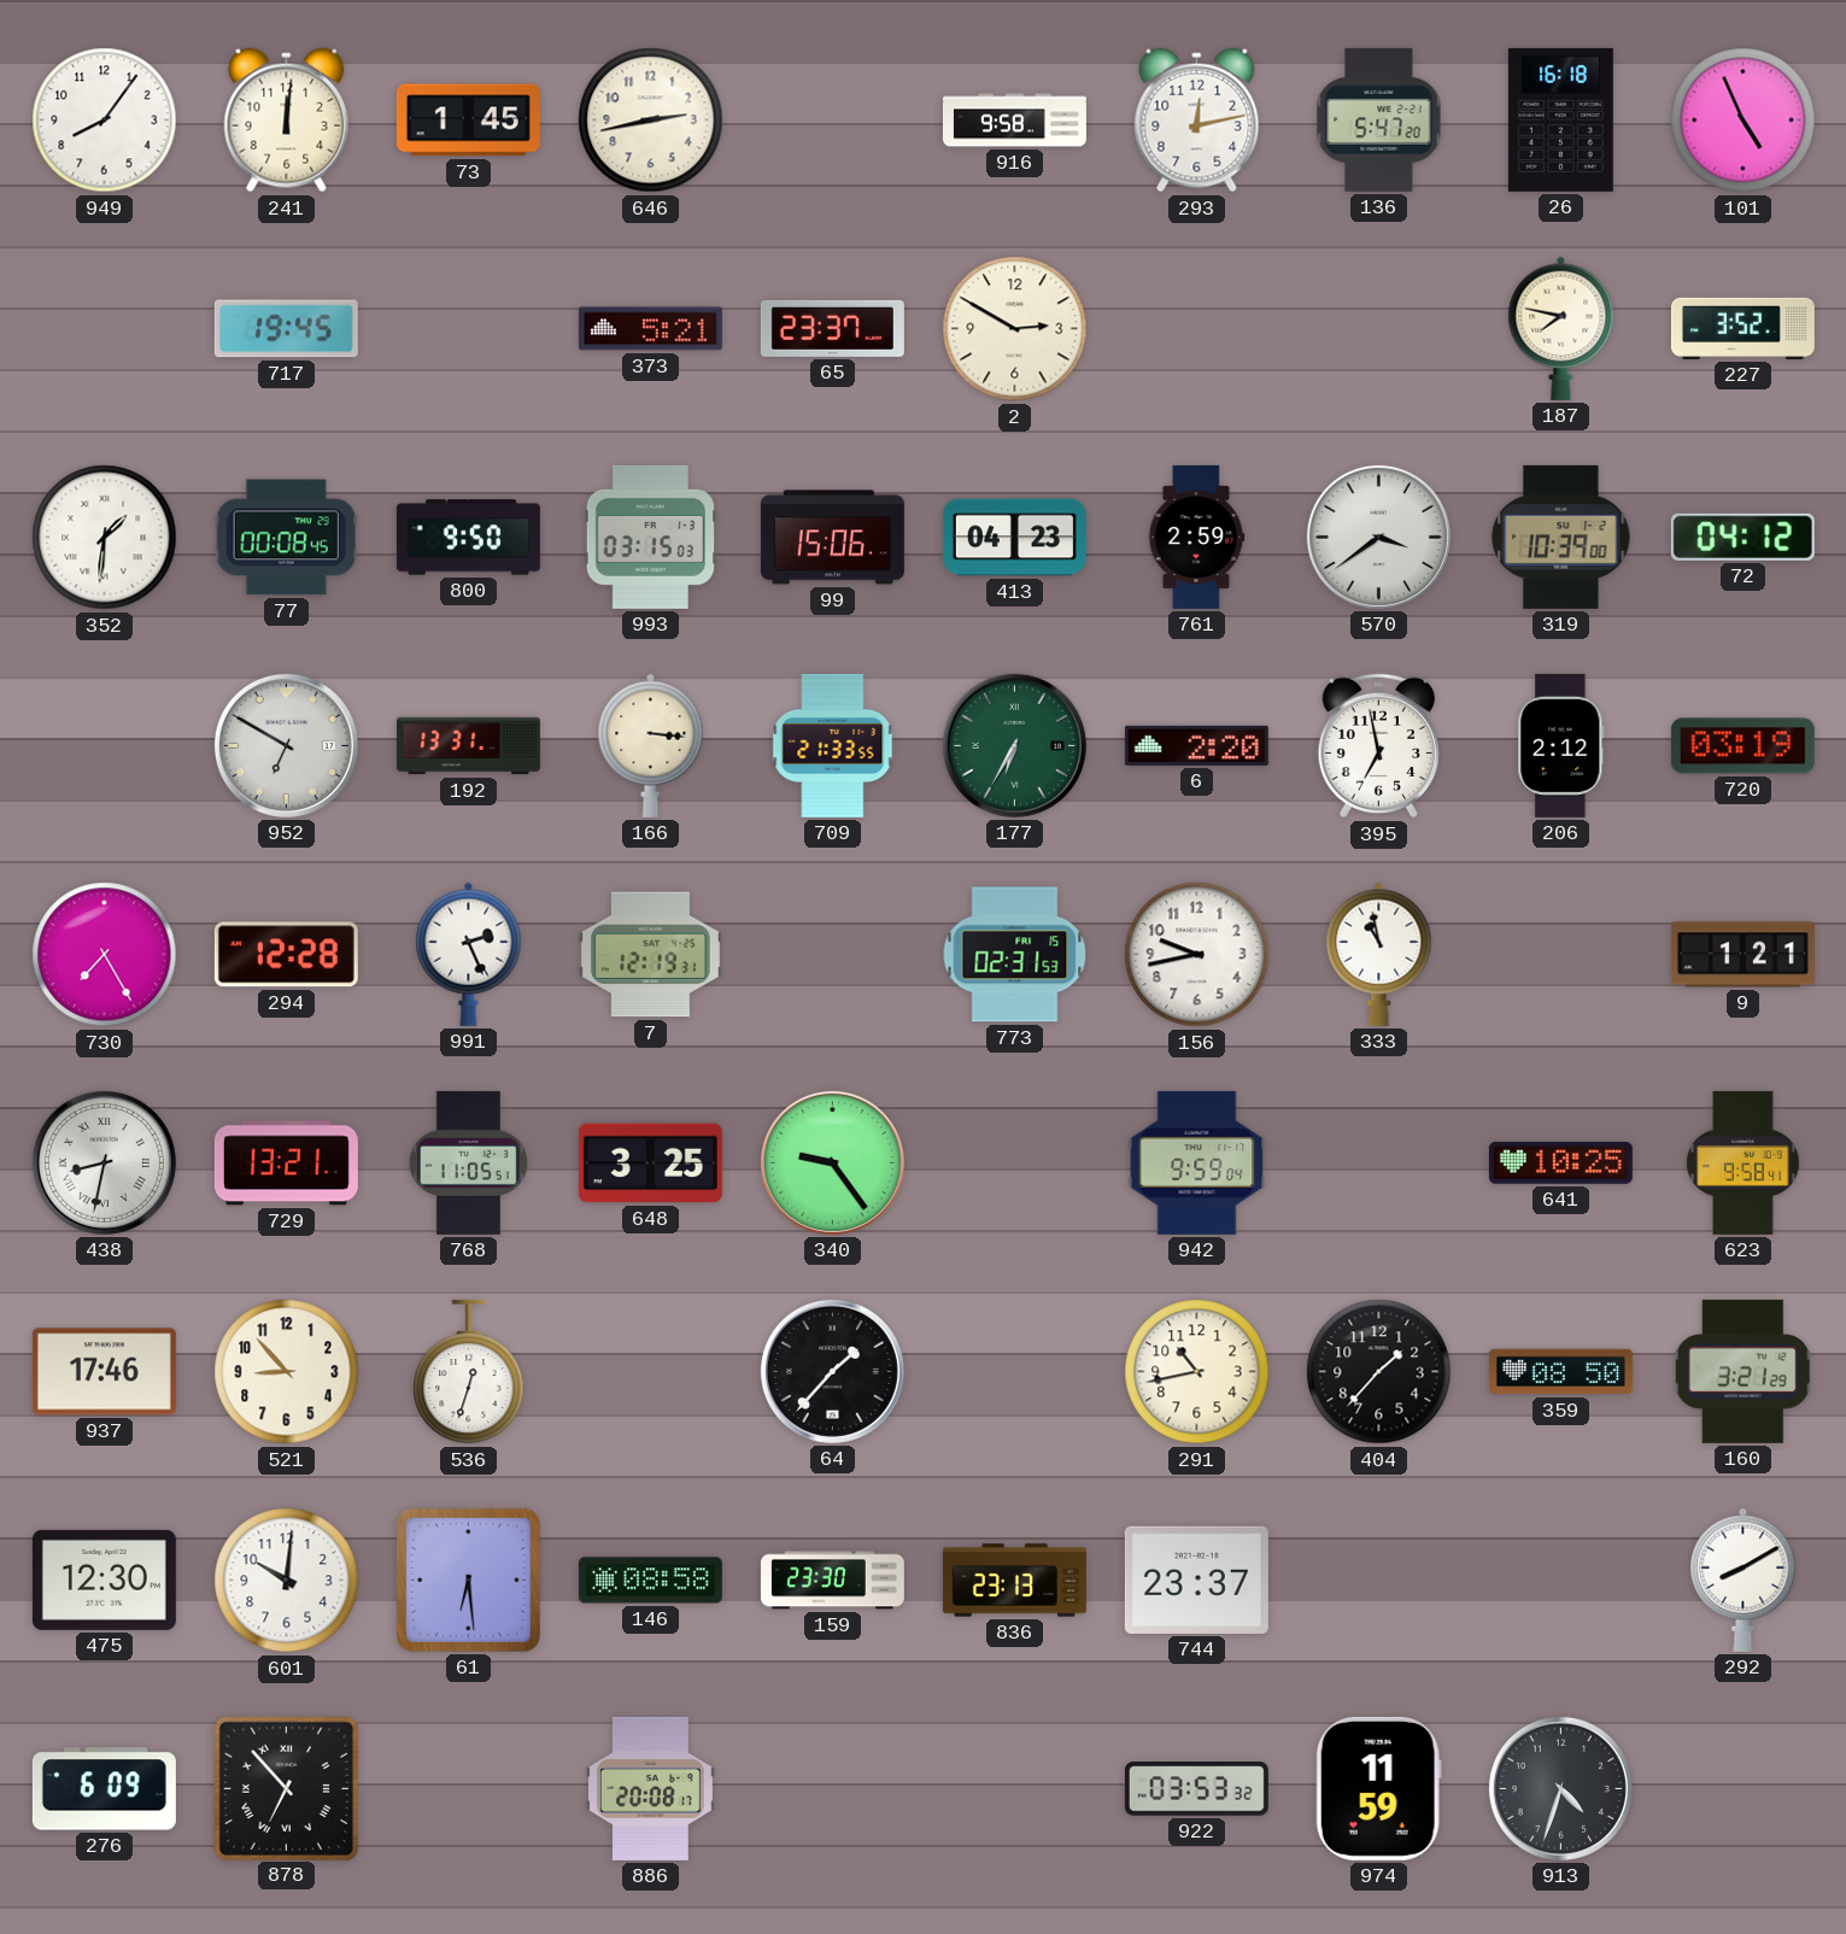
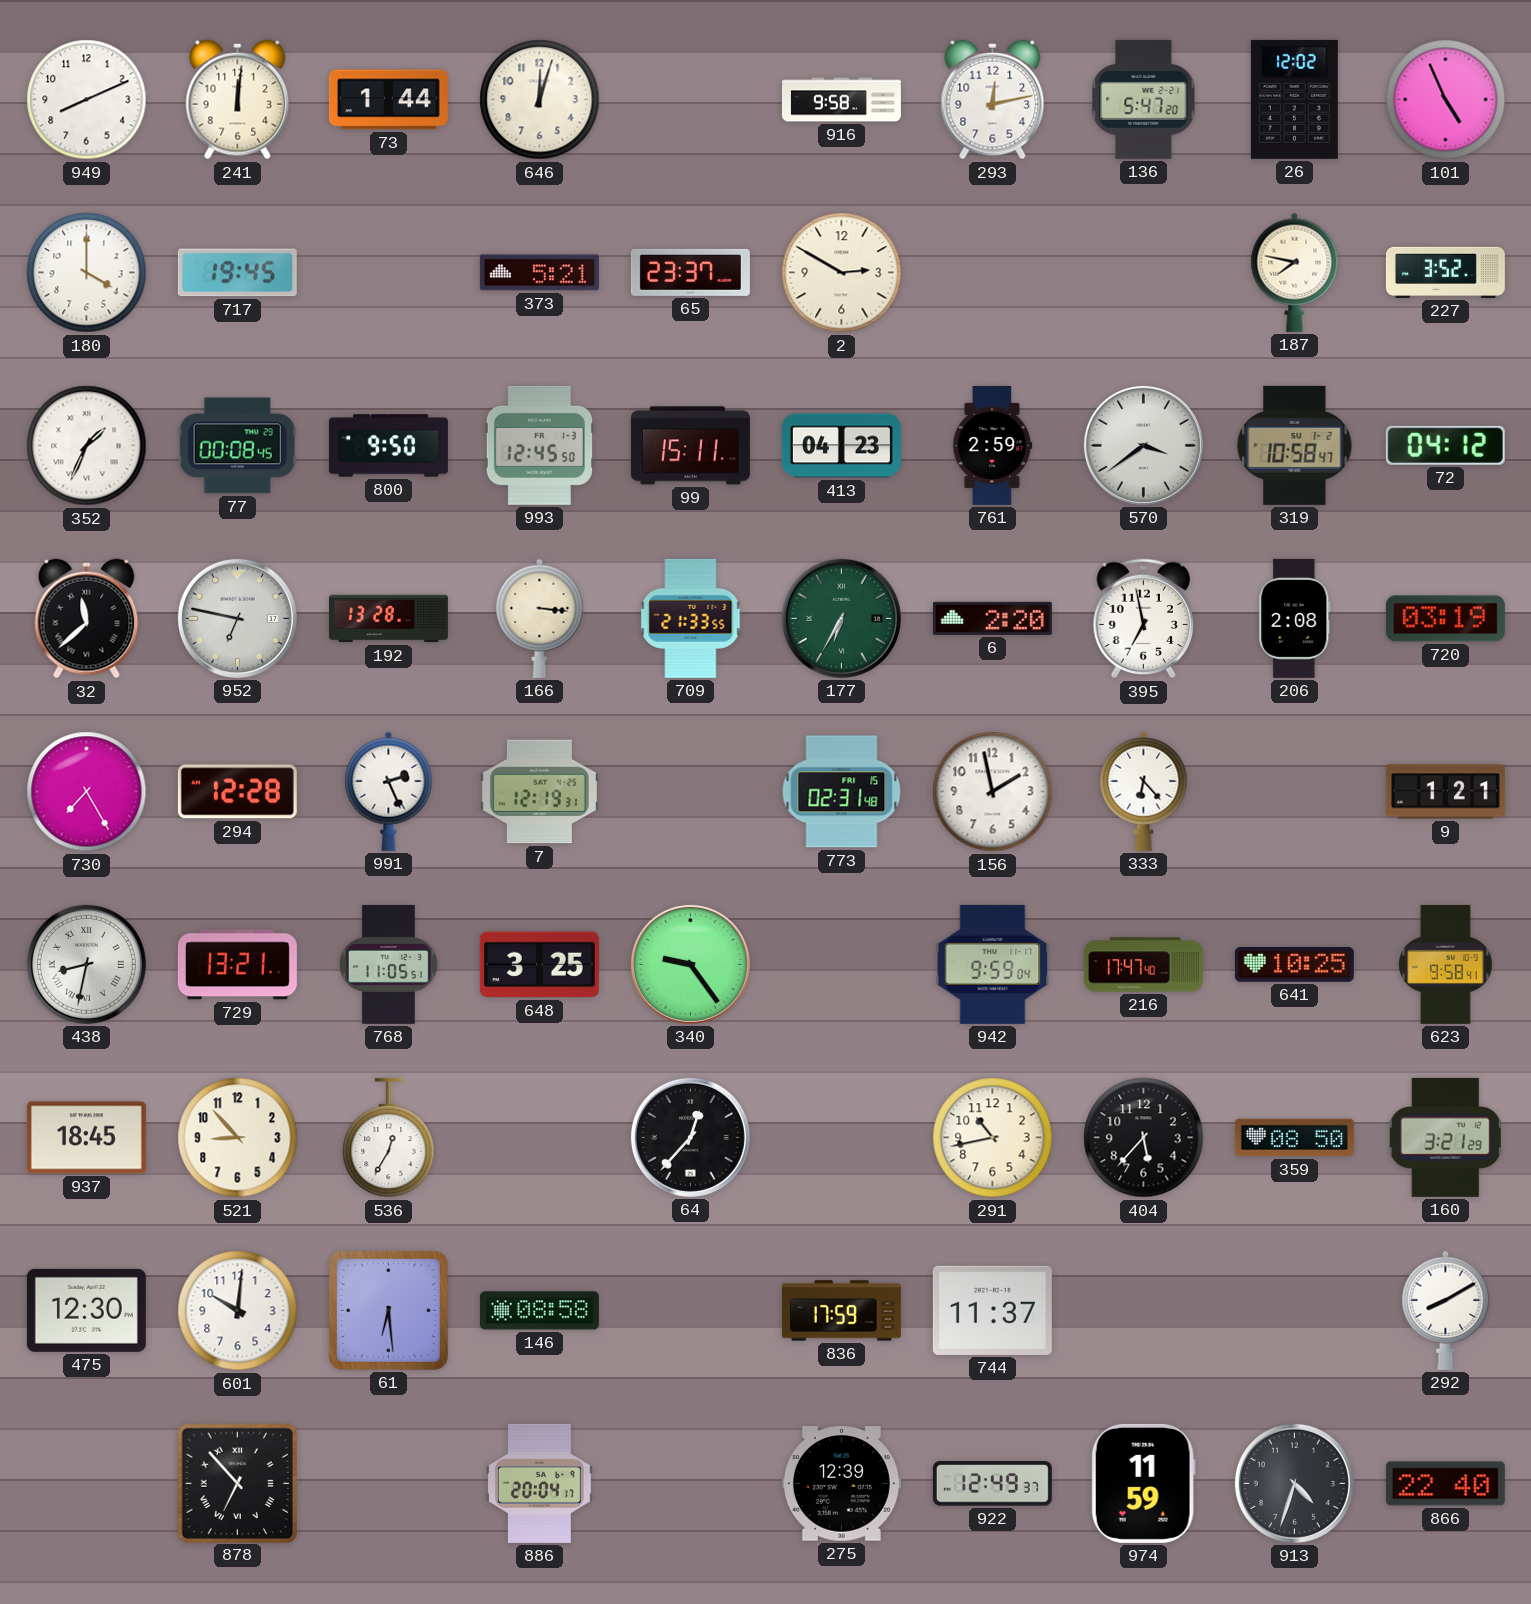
949: 8:06 -> 8:11
73: 1:45 -> 1:44
646: 2:43 -> 12:03
26: 16:18 -> 12:02
180: none -> 4:00
352: 1:31 -> 1:34
993: 03:15 -> 12:45
99: 15:06 -> 15:11
319: 10:39 -> 10:58
32: none -> 11:38
952: 6:50 -> 6:47
192: 13:31 -> 13:28
206: 2:12 -> 2:08
773: 02:31:53 -> 02:31:48
156: 9:43 -> 1:58
333: 10:58 -> 6:23
216: none -> 17:47
937: 17:46 -> 18:45
536: 12:33 -> 12:35
64: 1:37 -> 12:37
404: 1:37 -> 5:37
159: 23:30 -> none
836: 23:13 -> 17:59
744: 23:37 -> 11:37
276: 6:09 -> none
886: 20:08 -> 20:04
275: none -> 12:39
922: 03:53 -> 12:49
866: none -> 22:40
